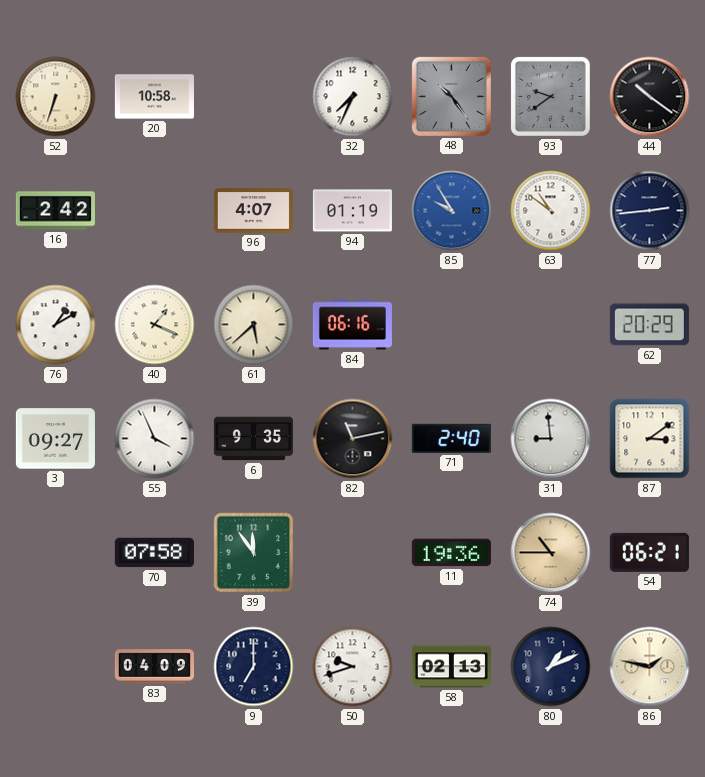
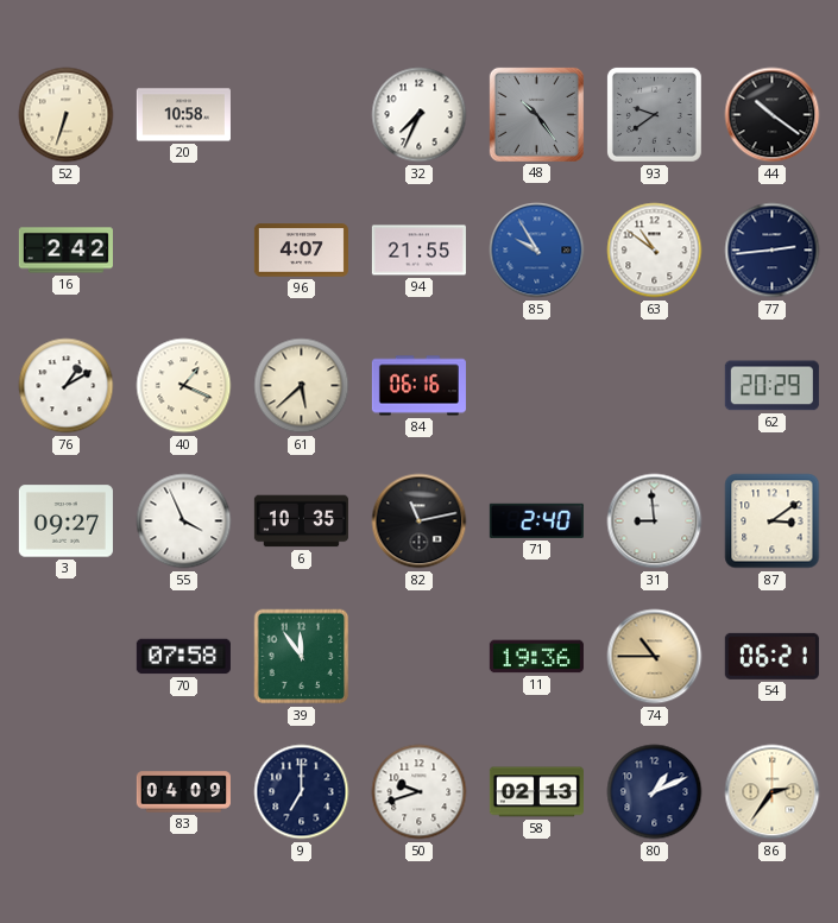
94: 01:19 -> 21:55
6: 9:35 -> 10:35
86: 1:47 -> 2:36
